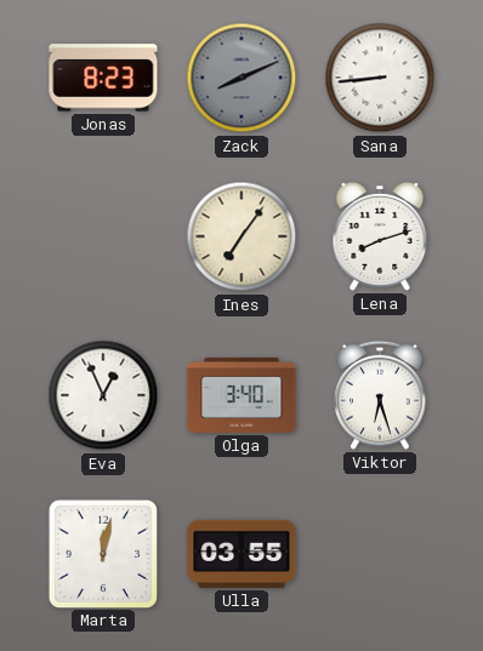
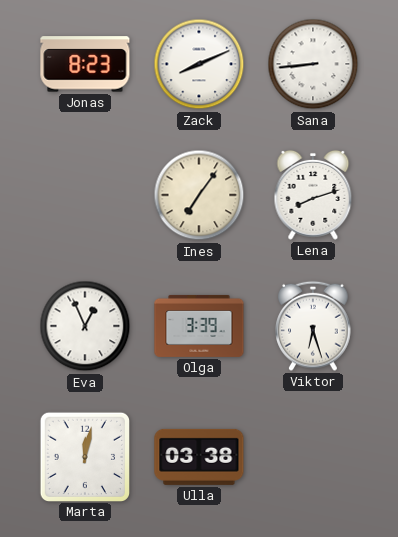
Zack dial: grey -> white
Olga: 3:40 -> 3:39
Ulla: 03:55 -> 03:38
